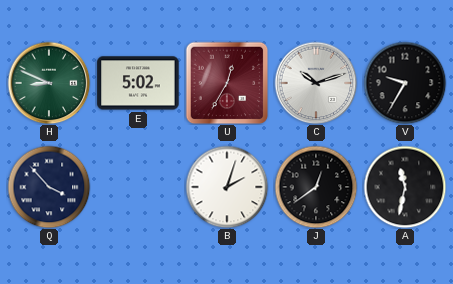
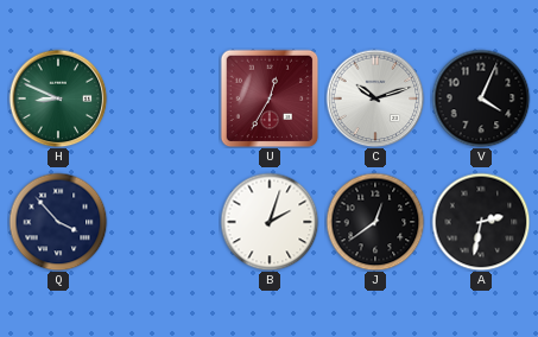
E: 5:02 -> none
V: 9:35 -> 4:04
A: 11:32 -> 2:32
